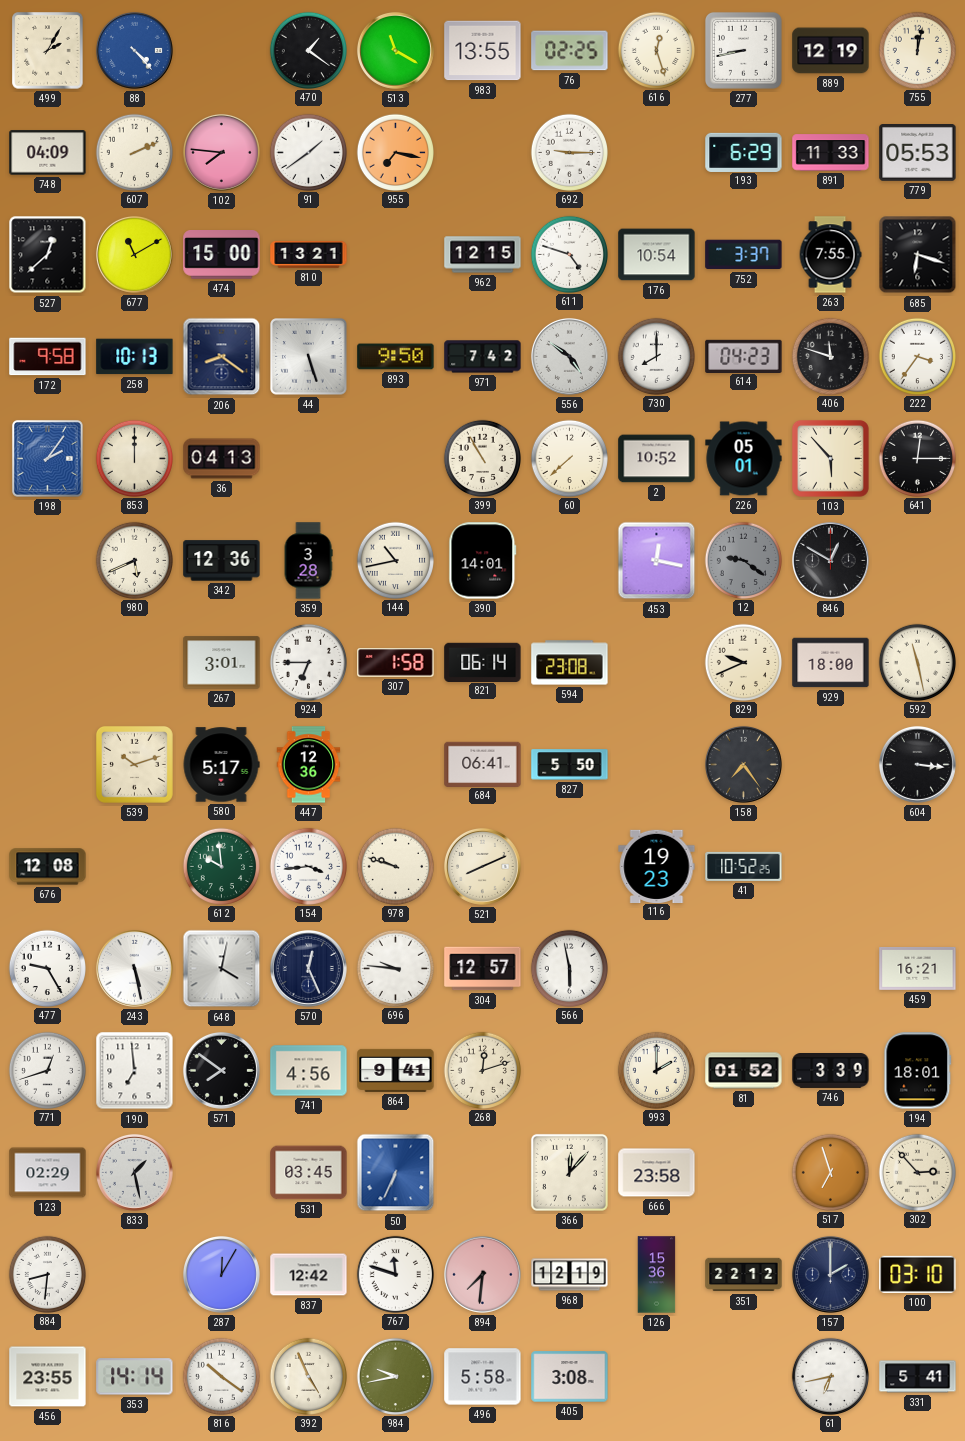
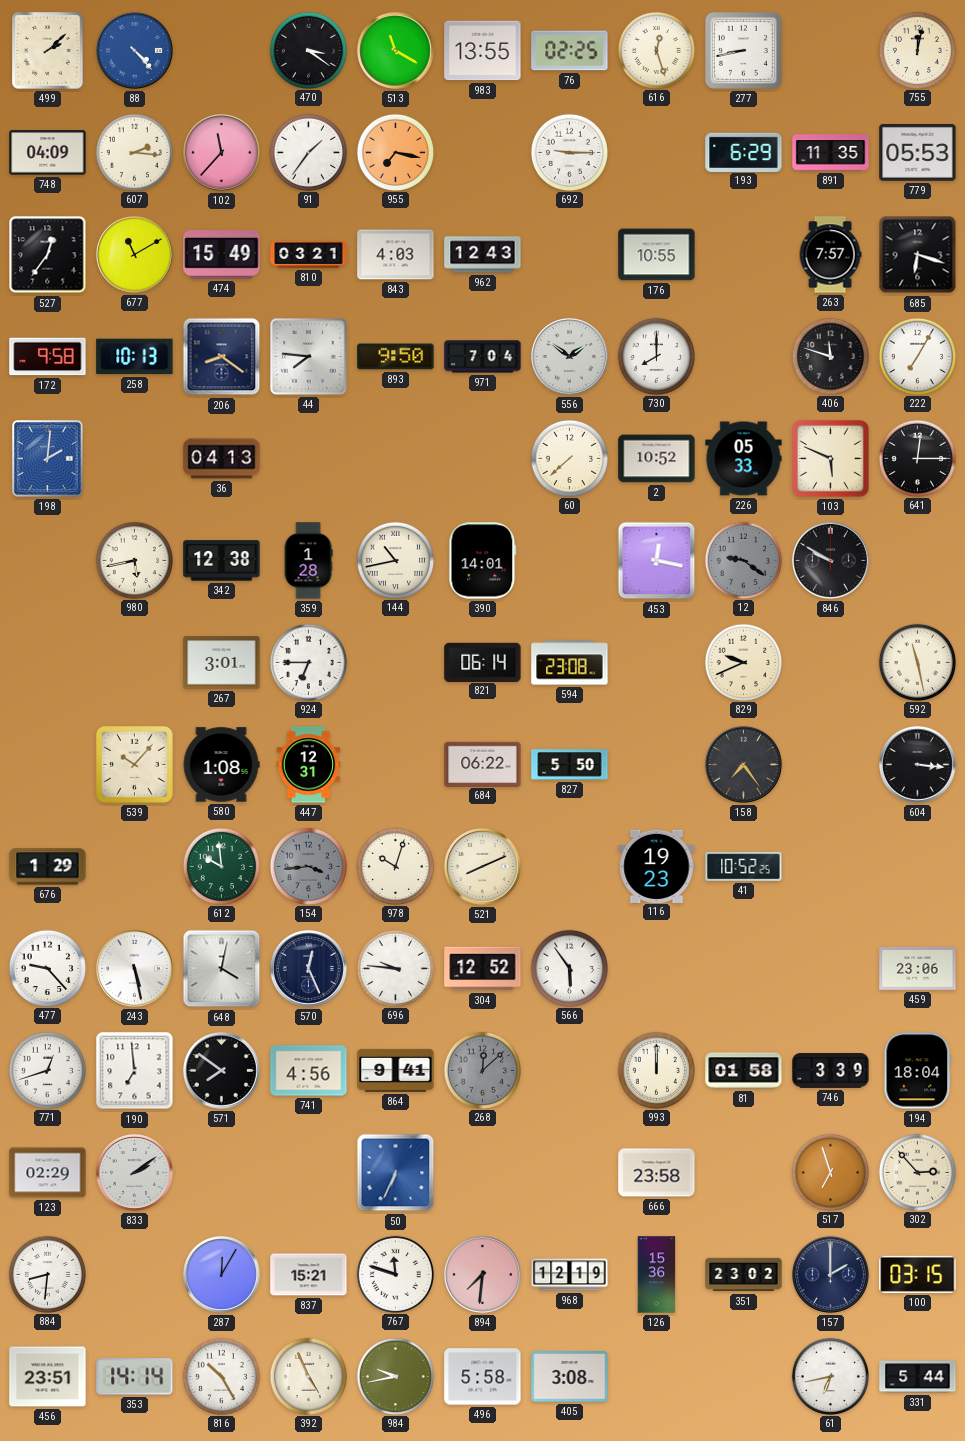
499: 2:05 -> 2:08
470: 1:21 -> 3:21
889: 12:19 -> none
607: 2:11 -> 2:16
102: 7:46 -> 11:37
91: 1:39 -> 1:36
891: 11:33 -> 11:35
527: 12:38 -> 12:36
474: 15:00 -> 15:49
810: 13:21 -> 03:21
843: none -> 4:03
962: 12:15 -> 12:43
611: 4:48 -> none
176: 10:54 -> 10:55
752: 3:37 -> none
263: 7:55 -> 7:57
44: 5:27 -> 7:46
971: 7:42 -> 7:04
556: 4:51 -> 1:51
614: 04:23 -> none
222: 3:36 -> 7:05
198: 2:06 -> 2:01
853: 12:00 -> none
399: 10:55 -> none
226: 05:01 -> 05:33
103: 5:53 -> 5:49
980: 5:41 -> 5:43
342: 12:36 -> 12:38
359: 3:28 -> 1:28
846: 12:50 -> 9:50
307: 1:58 -> none
929: 18:00 -> none
539: 10:12 -> 10:07
580: 5:17 -> 1:08
447: 12:36 -> 12:31
684: 06:41 -> 06:22
676: 12:08 -> 1:29
154 dial: white -> grey
978: 9:48 -> 10:03
477: 9:25 -> 9:23
304: 12:57 -> 12:52
566: 5:58 -> 5:54
459: 16:21 -> 23:06
268: 12:12 -> 12:08
268 dial: cream -> grey
993: 2:00 -> 12:00
81: 01:52 -> 01:58
194: 18:01 -> 18:04
833: 1:28 -> 2:09
531: 03:45 -> none
366: 12:07 -> none
837: 12:42 -> 15:21
351: 22:12 -> 23:02
100: 03:10 -> 03:15
456: 23:55 -> 23:51
816: 10:21 -> 10:25
331: 5:41 -> 5:44
